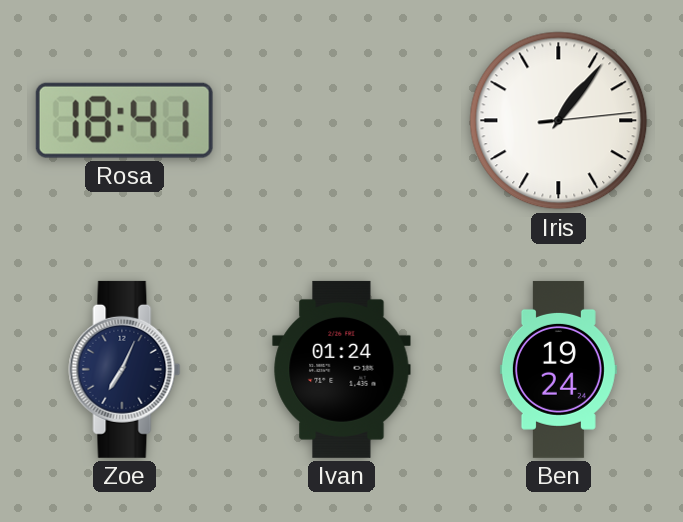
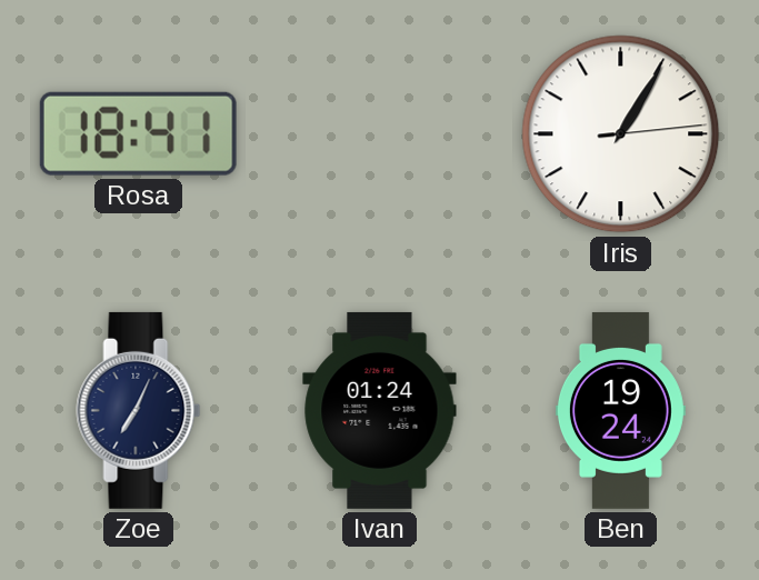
Iris: 1:06 -> 1:05
